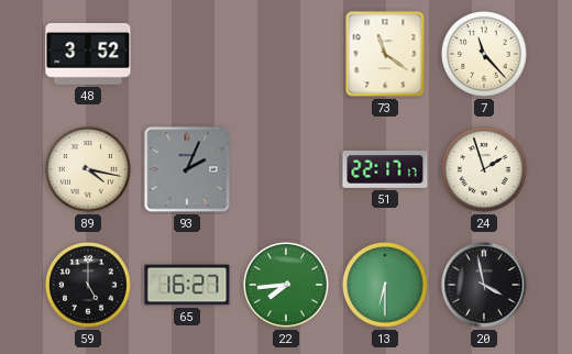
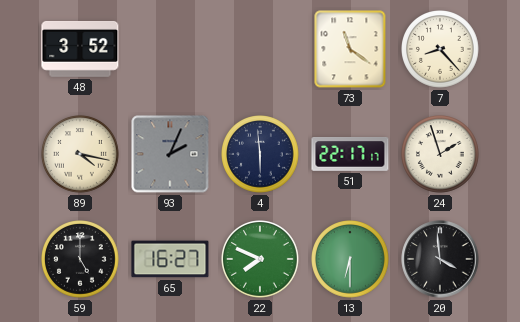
7: 11:23 -> 8:23
4: none -> 5:59
22: 7:44 -> 7:49
20: 3:58 -> 3:59
